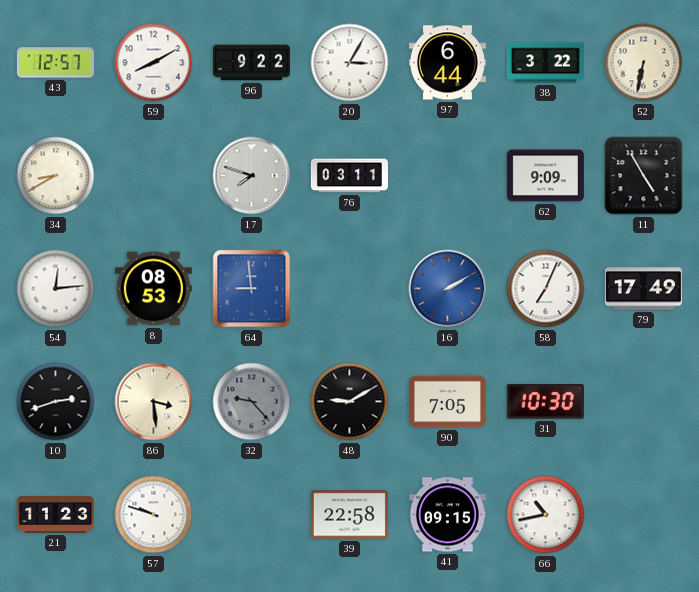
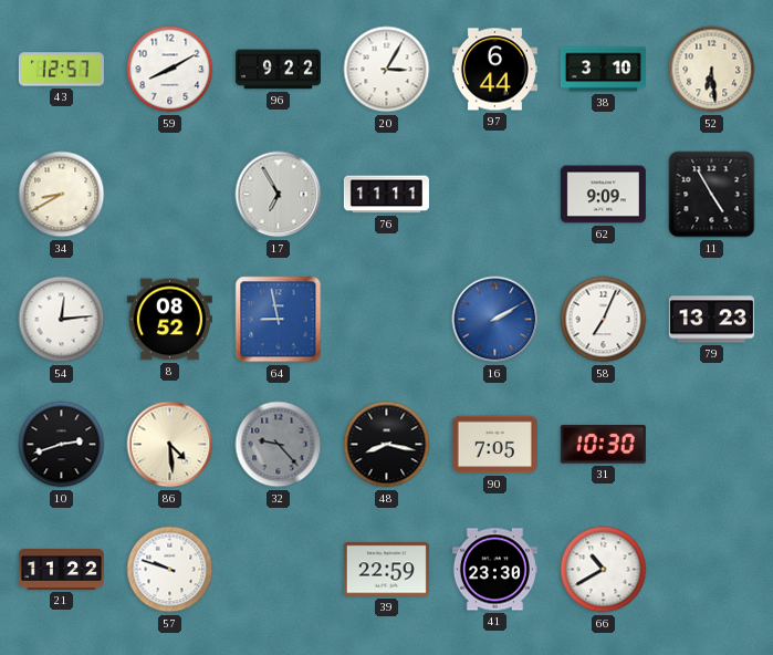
38: 3:22 -> 3:10
52: 6:32 -> 6:29
17: 7:48 -> 6:55
76: 03:11 -> 11:11
8: 08:53 -> 08:52
64: 8:59 -> 8:58
79: 17:49 -> 13:23
86: 3:29 -> 4:29
48: 9:10 -> 8:17
21: 11:23 -> 11:22
39: 22:58 -> 22:59
41: 09:15 -> 23:30
66: 10:43 -> 10:40
